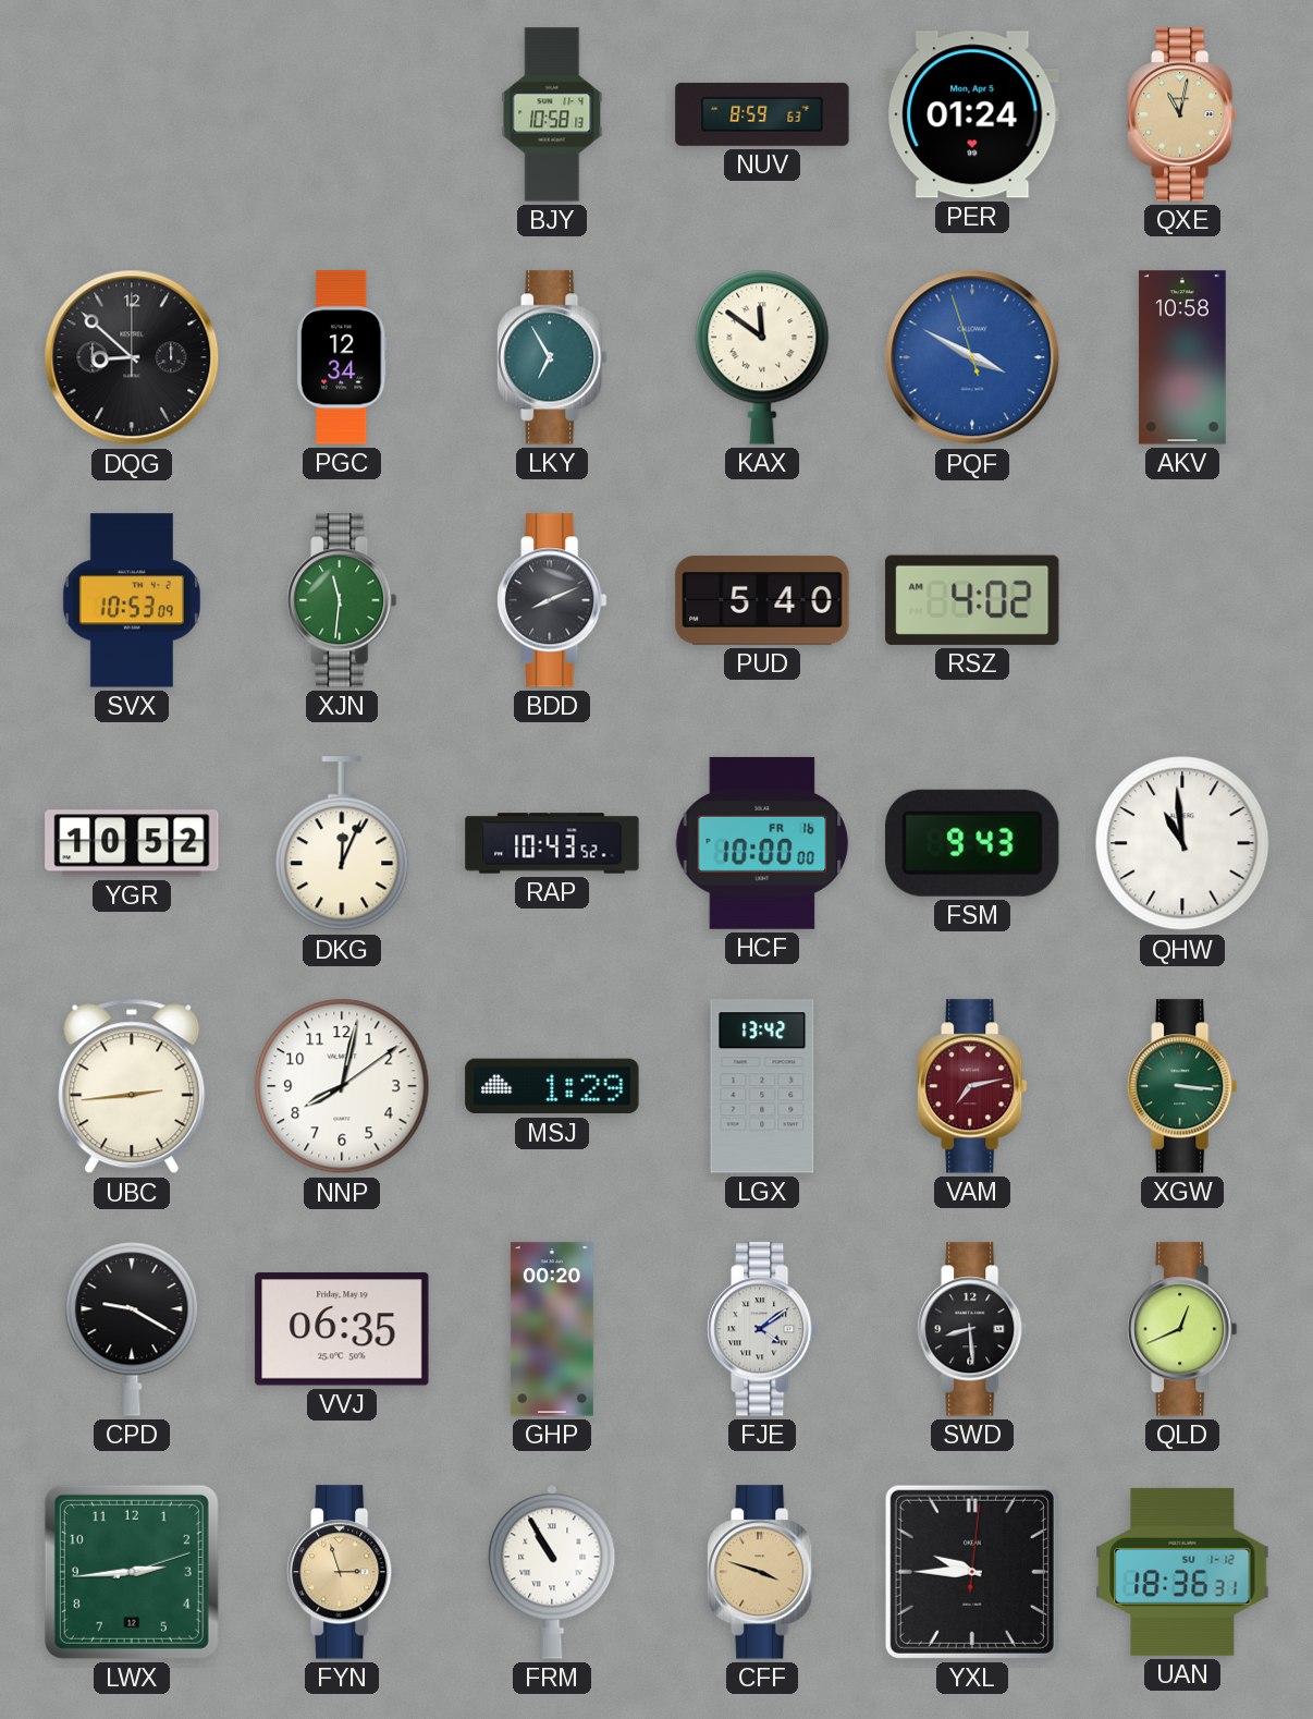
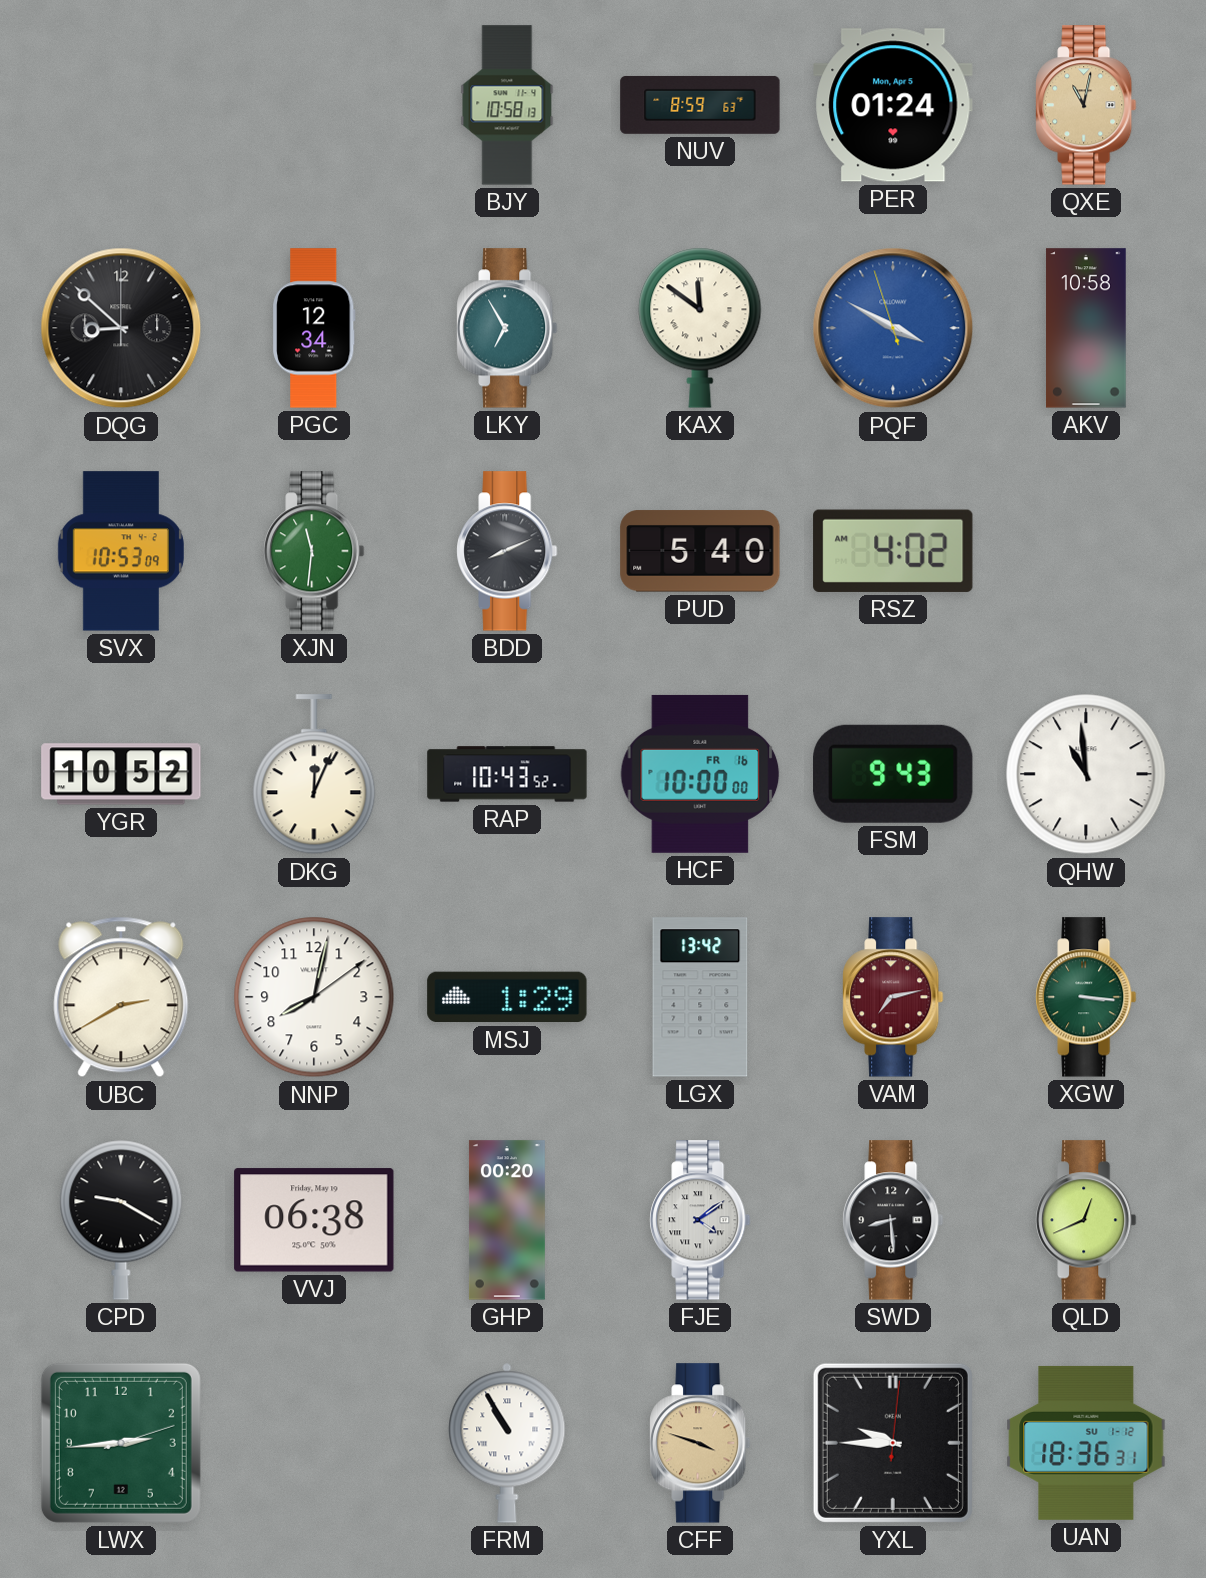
UBC: 2:44 -> 2:40
VVJ: 06:35 -> 06:38
FYN: 2:57 -> none
